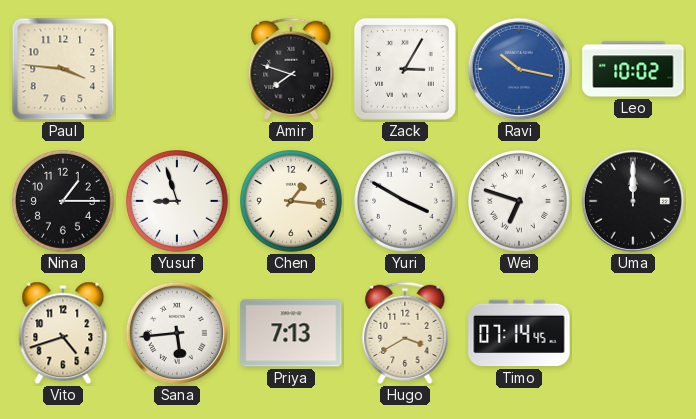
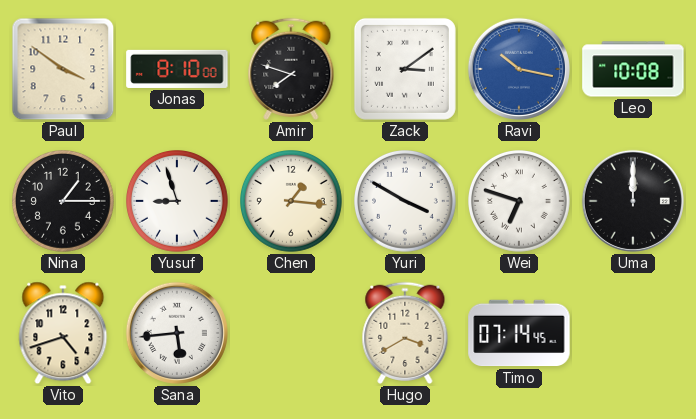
Paul: 3:46 -> 3:51
Jonas: none -> 8:10
Zack: 3:05 -> 3:09
Leo: 10:02 -> 10:08
Priya: 7:13 -> none
